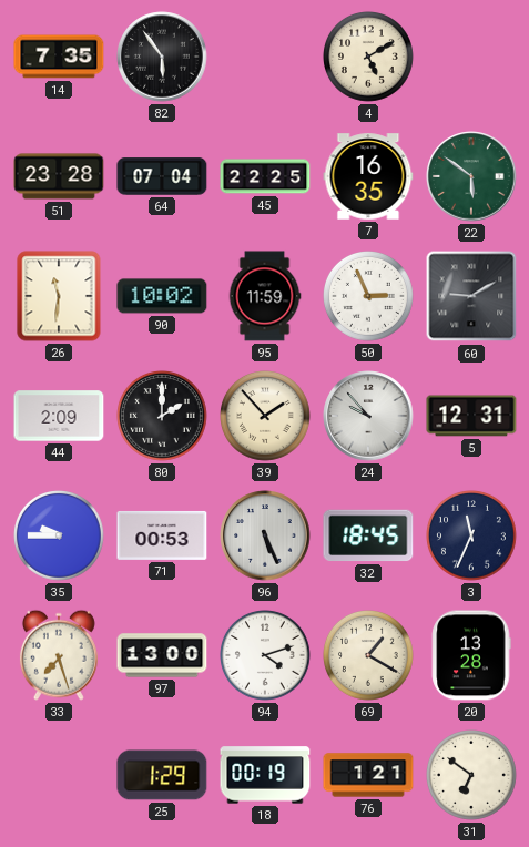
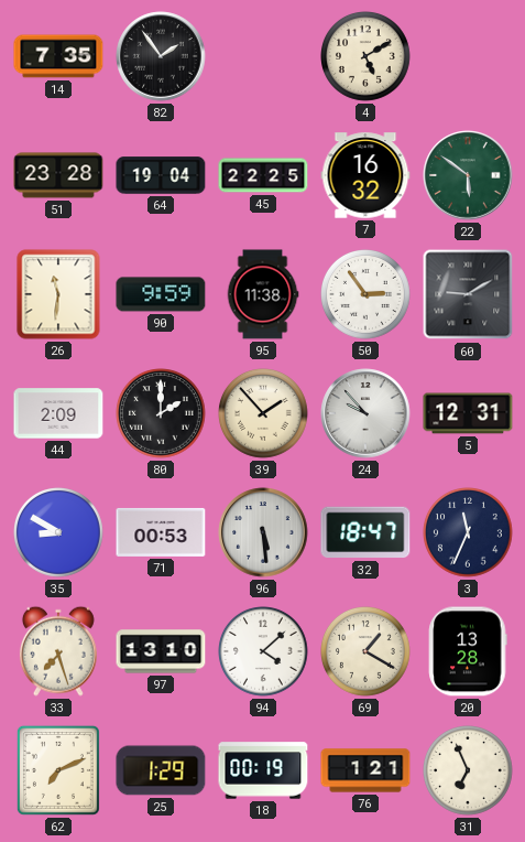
82: 5:54 -> 1:54
64: 07:04 -> 19:04
7: 16:35 -> 16:32
90: 10:02 -> 9:59
95: 11:59 -> 11:38
50: 2:56 -> 2:54
35: 9:45 -> 8:50
96: 5:26 -> 5:29
32: 18:45 -> 18:47
97: 13:00 -> 13:10
94: 4:12 -> 4:08
62: none -> 7:11
31: 6:51 -> 6:56
